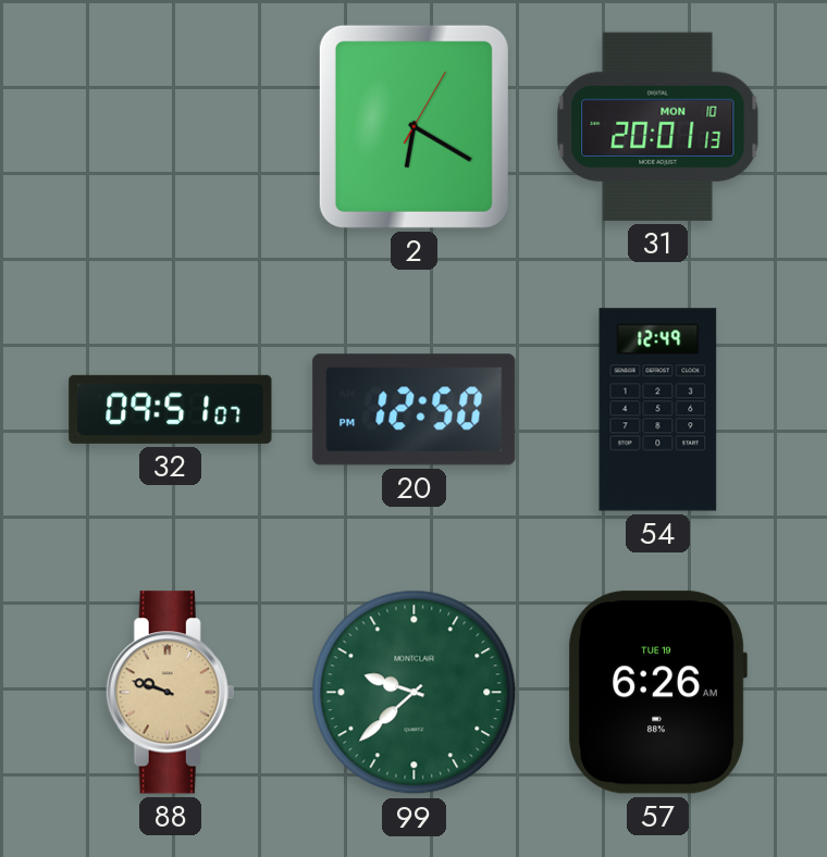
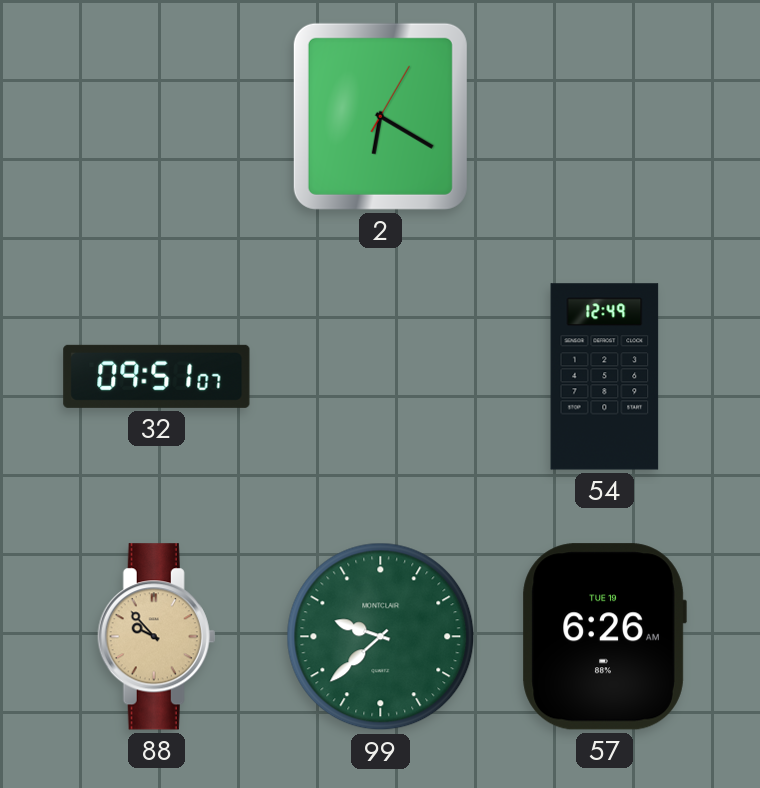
31: 20:01 -> none
20: 12:50 -> none
88: 9:48 -> 9:53
